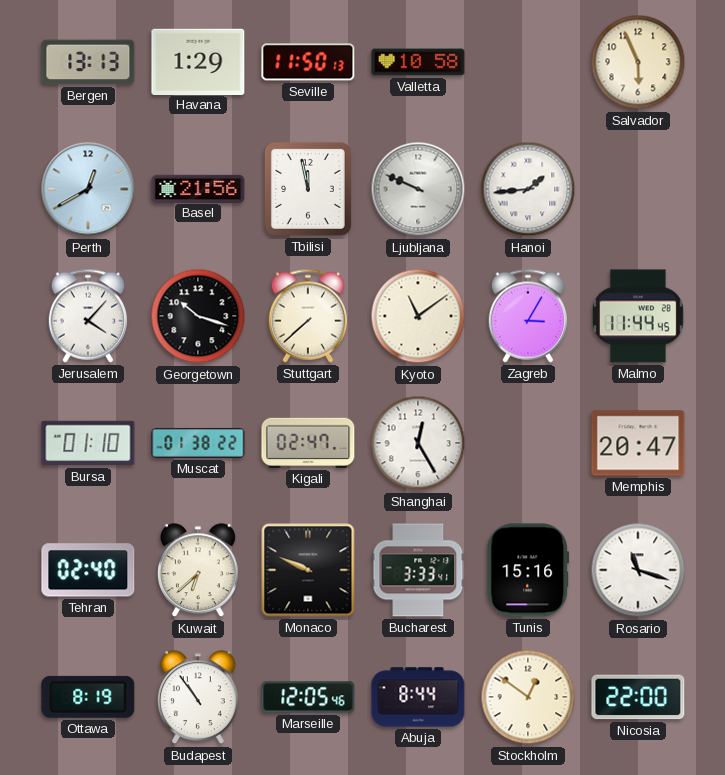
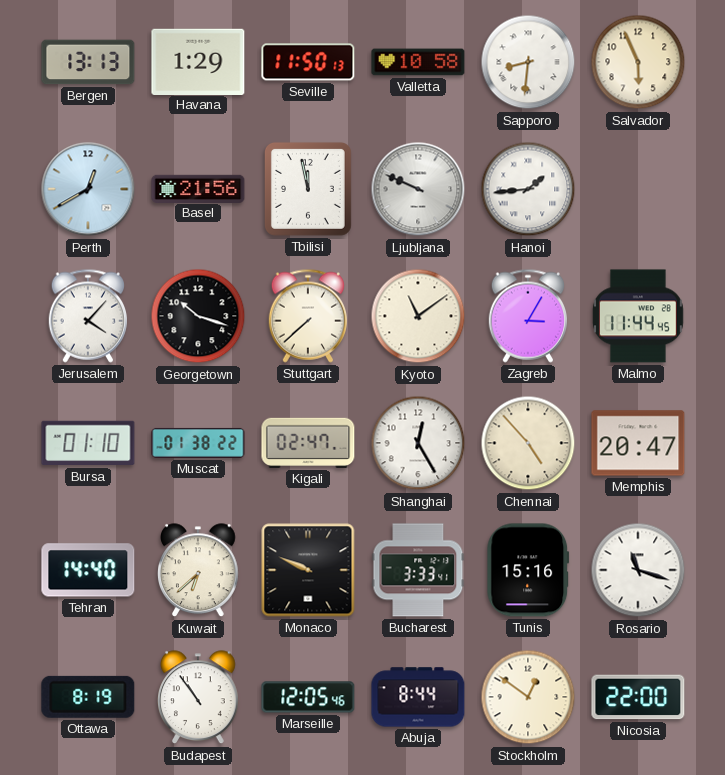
Sapporo: none -> 8:31
Chennai: none -> 4:53
Tehran: 02:40 -> 14:40
